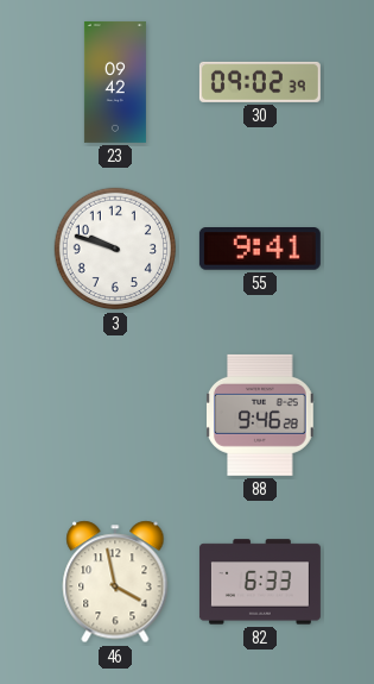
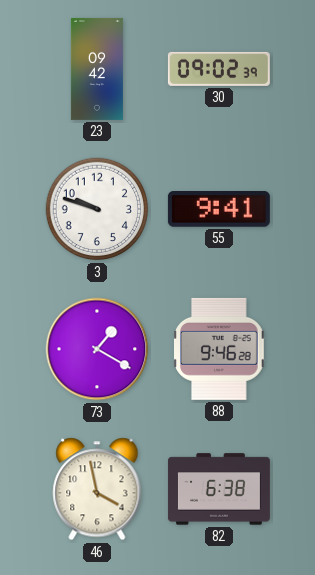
73: none -> 1:20
82: 6:33 -> 6:38
